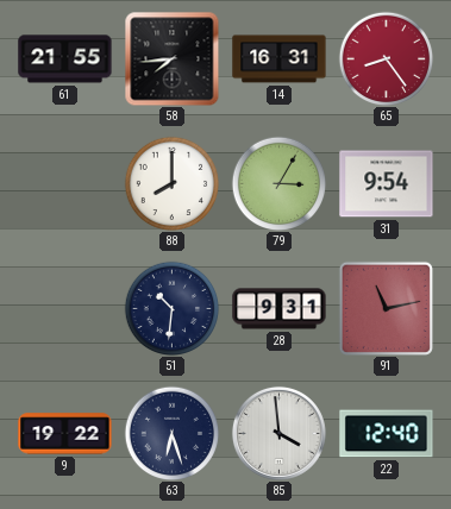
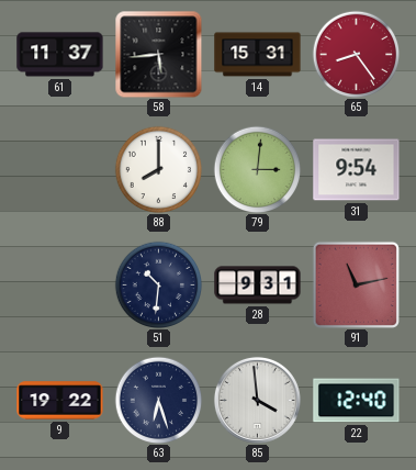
61: 21:55 -> 11:37
58: 7:44 -> 5:44
14: 16:31 -> 15:31
79: 3:05 -> 3:01
